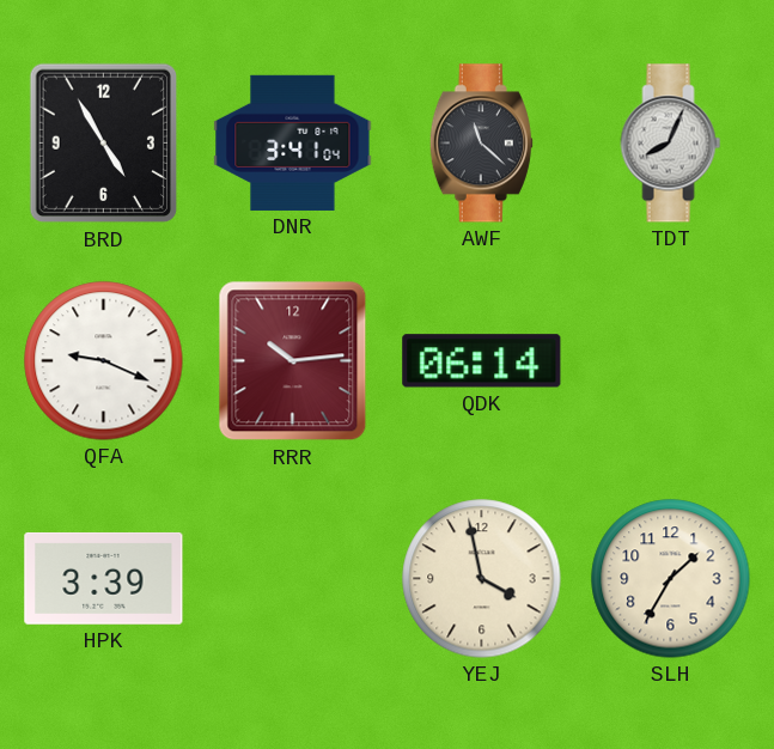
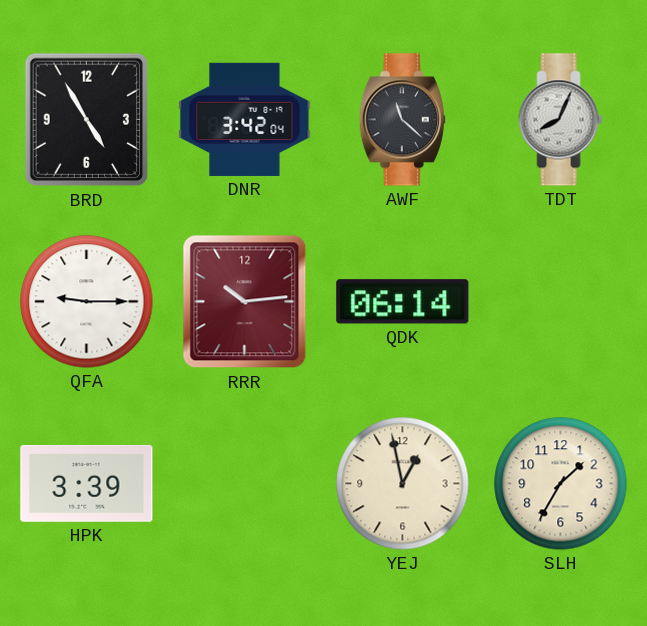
DNR: 3:41 -> 3:42
QFA: 9:19 -> 9:15
YEJ: 3:58 -> 12:58
